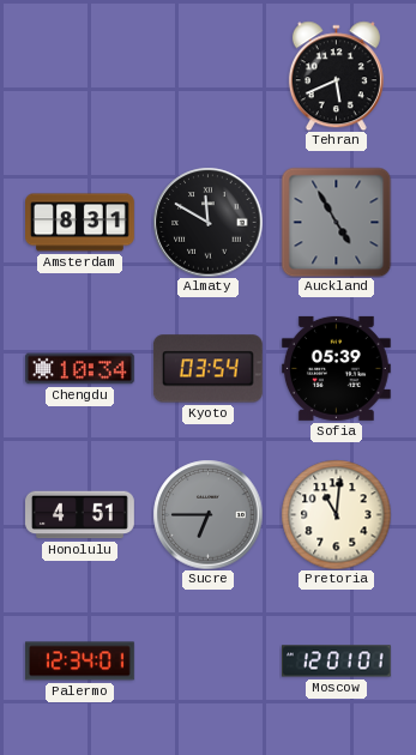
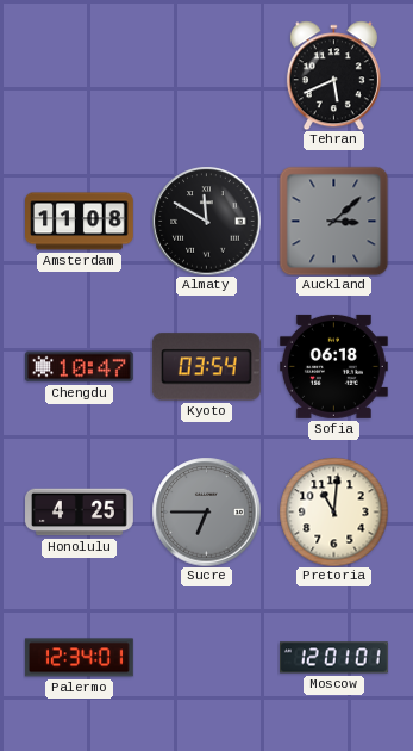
Amsterdam: 8:31 -> 11:08
Auckland: 4:55 -> 3:08
Chengdu: 10:34 -> 10:47
Sofia: 05:39 -> 06:18
Honolulu: 4:51 -> 4:25
